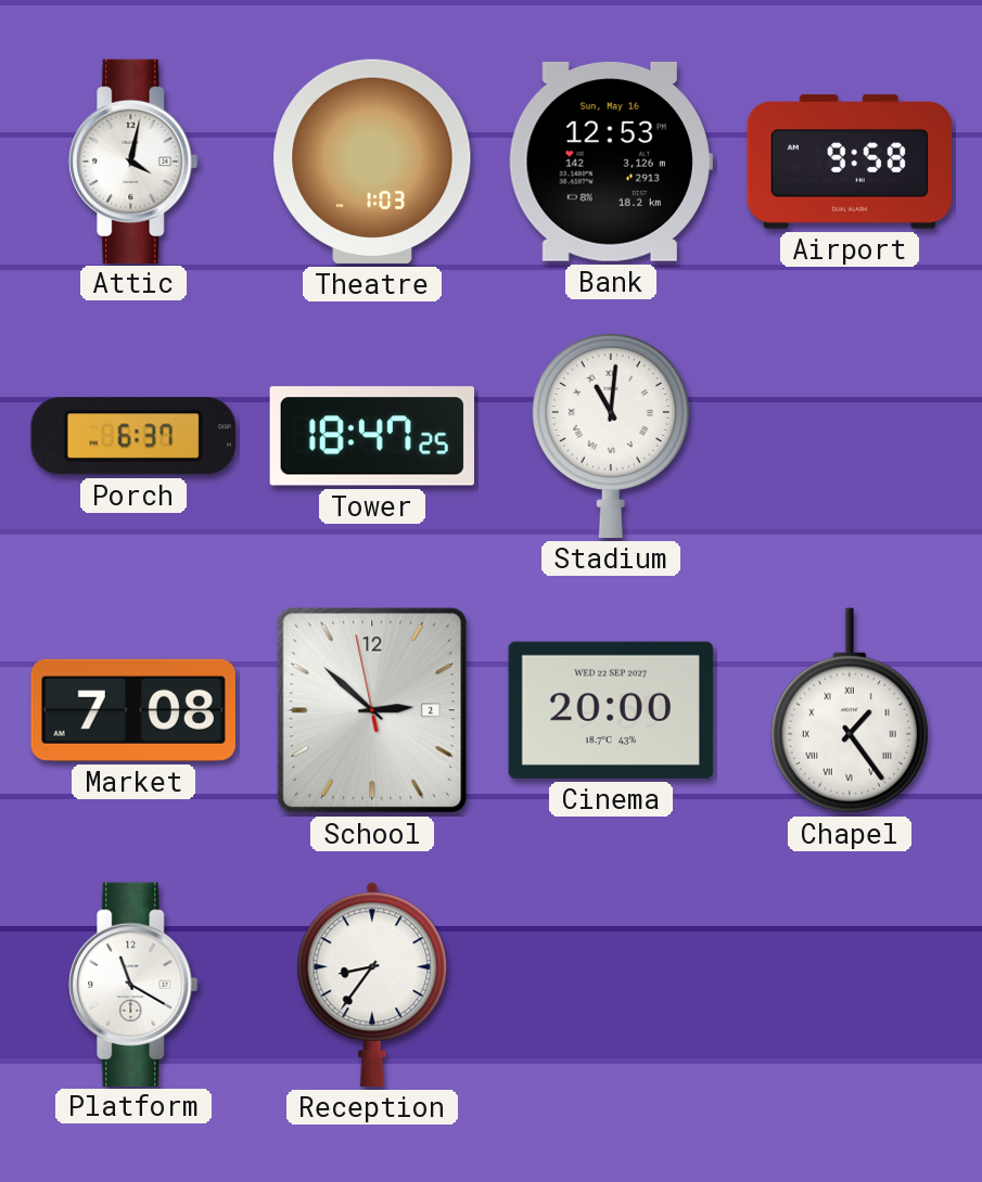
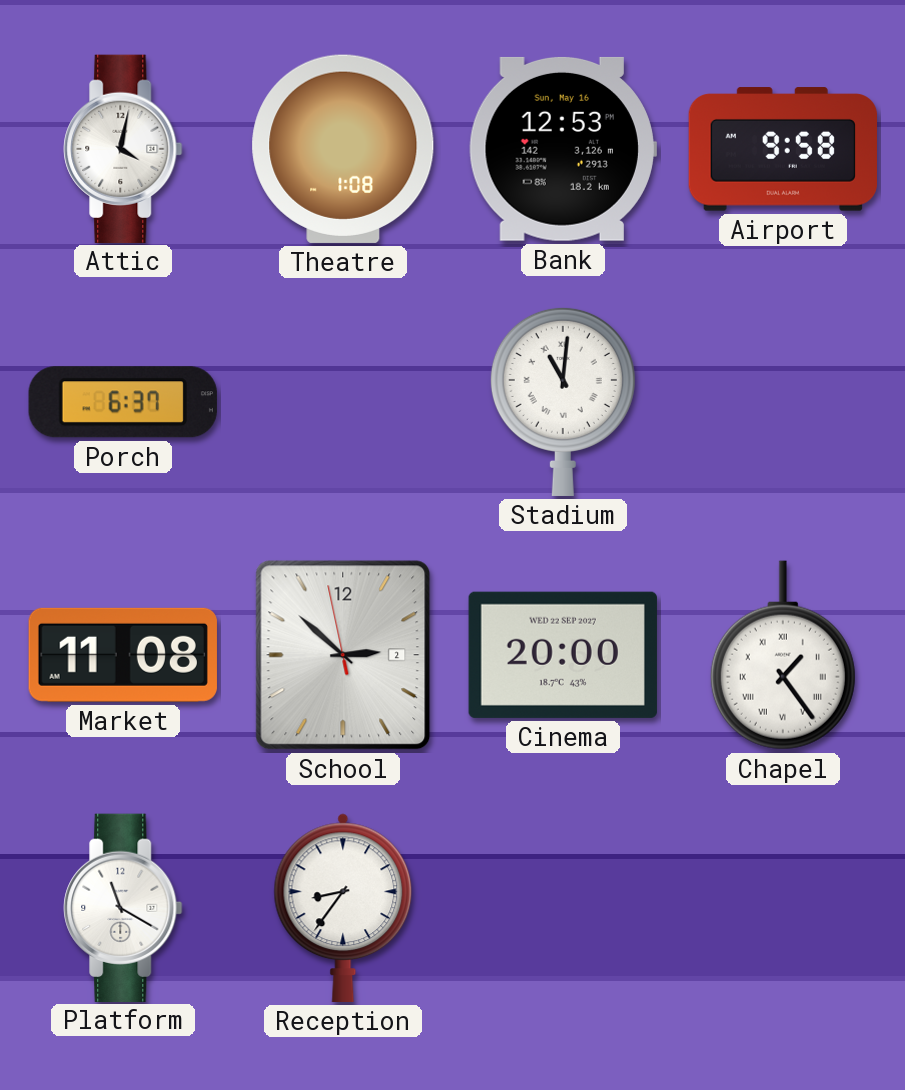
Theatre: 1:03 -> 1:08
Tower: 18:47 -> none
Market: 7:08 -> 11:08
